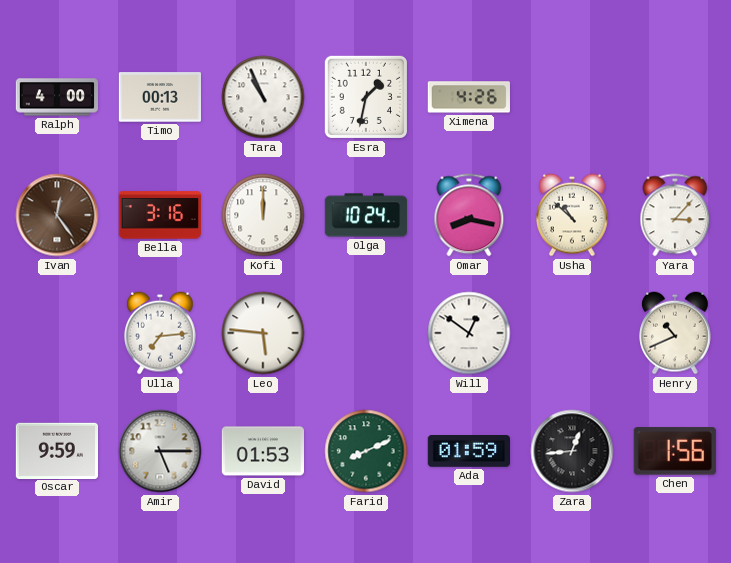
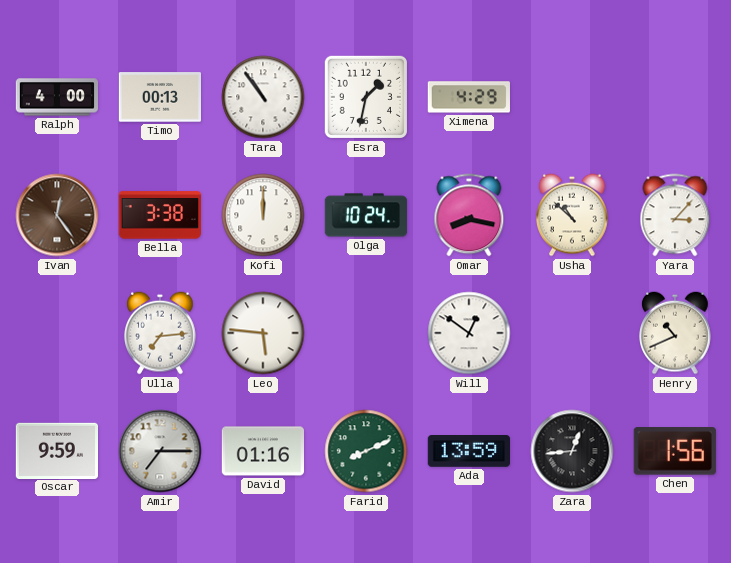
Tara: 10:56 -> 10:54
Ximena: 4:26 -> 4:29
Bella: 3:16 -> 3:38
Amir: 5:15 -> 7:15
David: 01:53 -> 01:16
Ada: 01:59 -> 13:59
